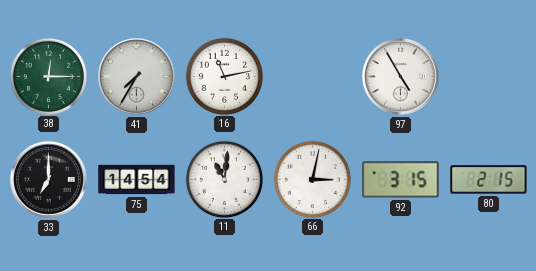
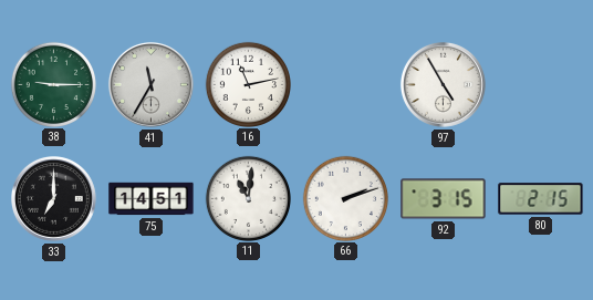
38: 12:15 -> 9:15
41: 7:35 -> 11:35
75: 14:54 -> 14:51
66: 3:02 -> 2:12
